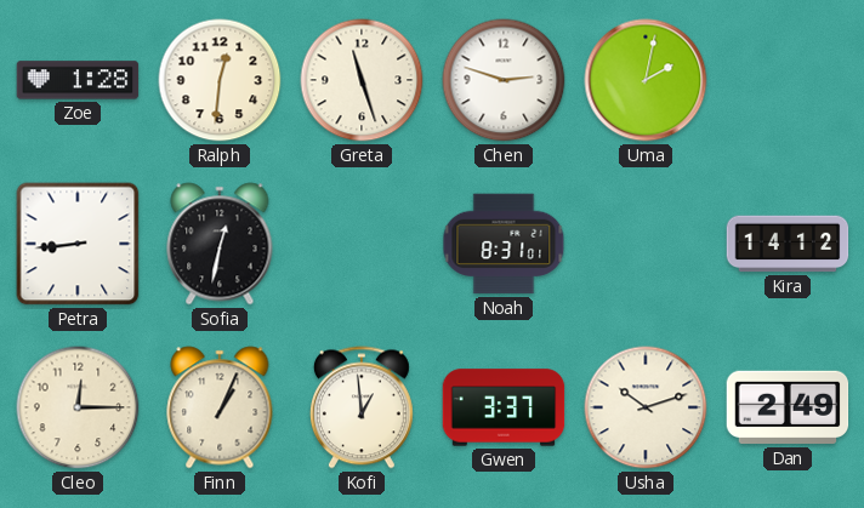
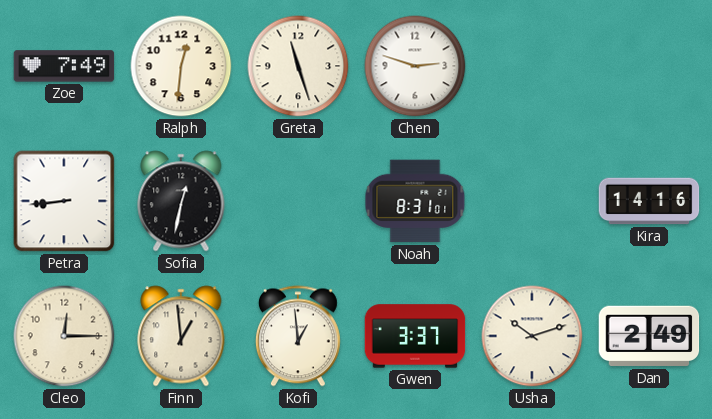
Zoe: 1:28 -> 7:49
Uma: 2:02 -> none
Kira: 14:12 -> 14:16
Finn: 1:04 -> 12:59
